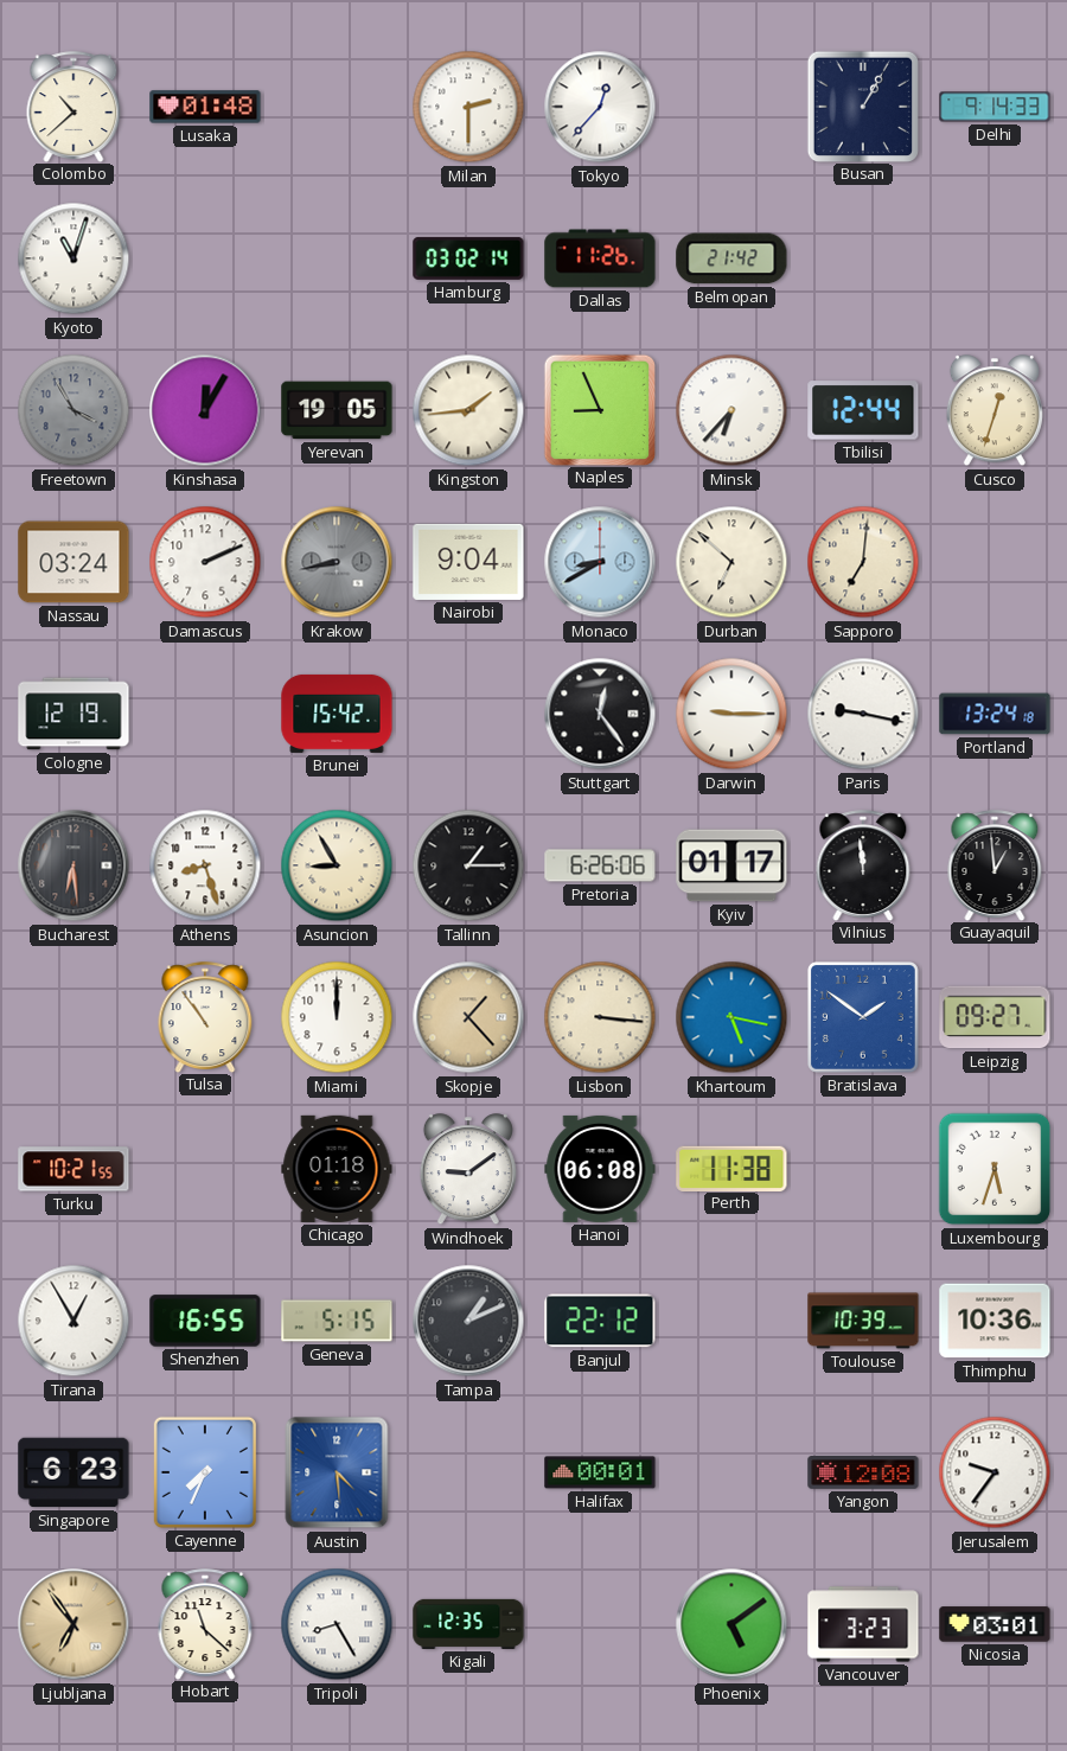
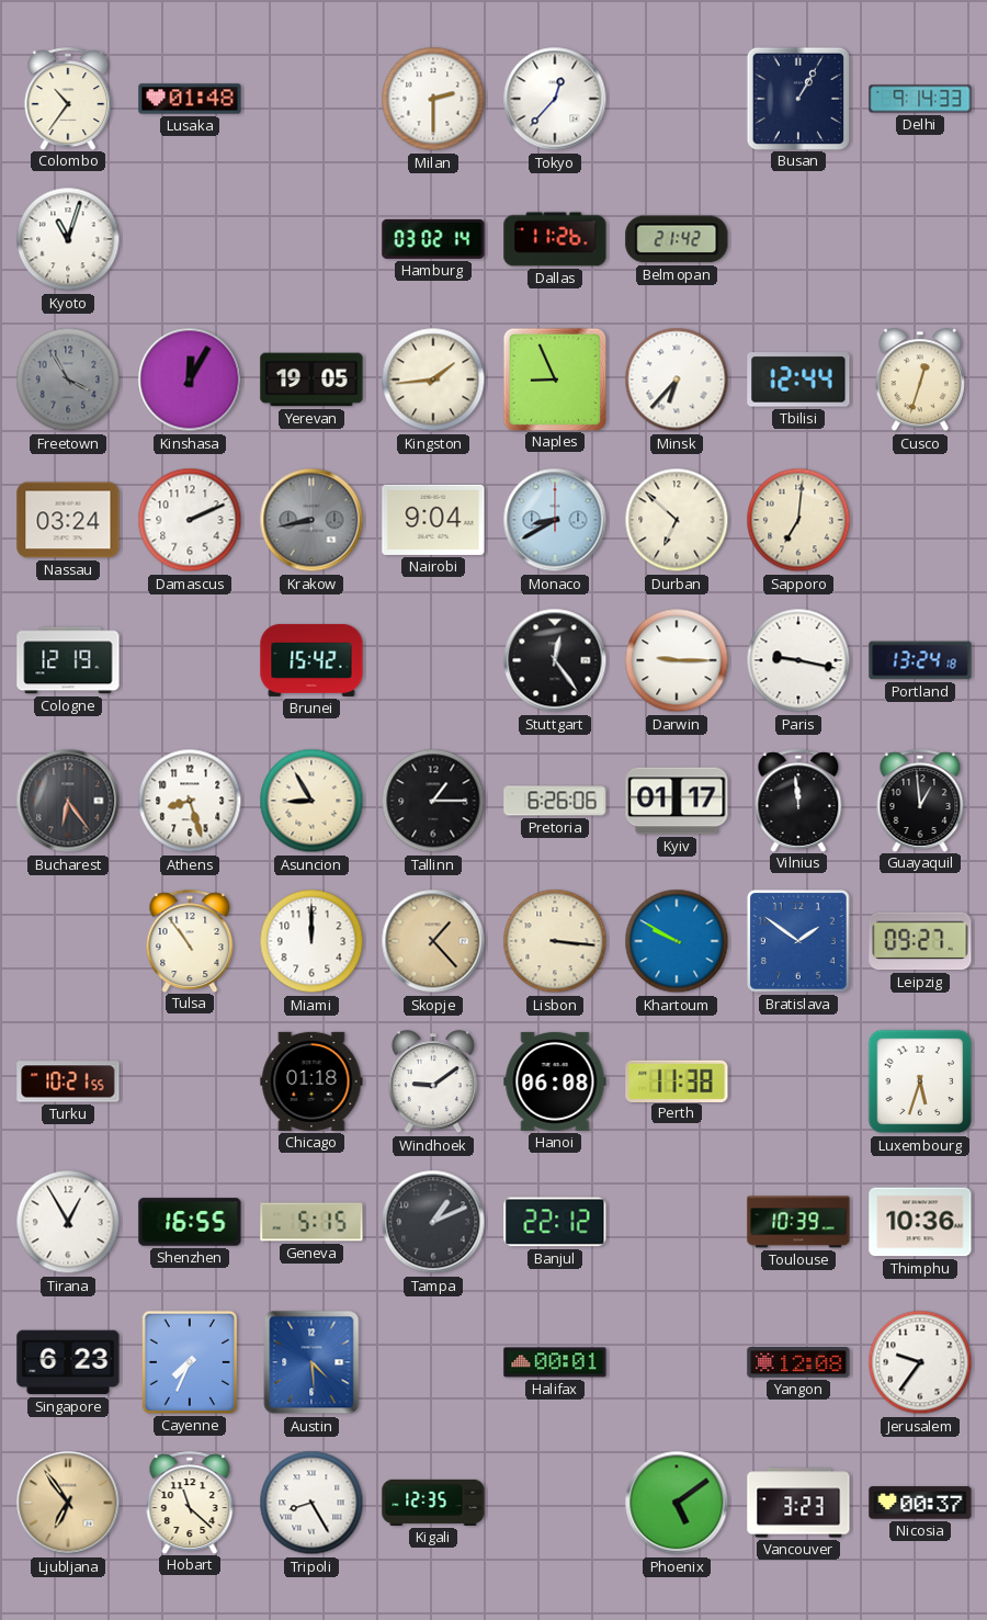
Colombo: 10:38 -> 10:36
Bucharest: 6:29 -> 6:24
Khartoum: 5:17 -> 9:50
Nicosia: 03:01 -> 00:37
